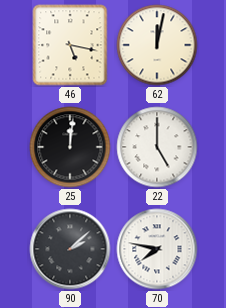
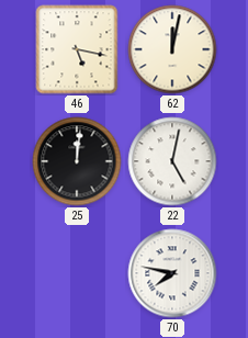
22: 5:00 -> 5:02
90: 2:08 -> none
